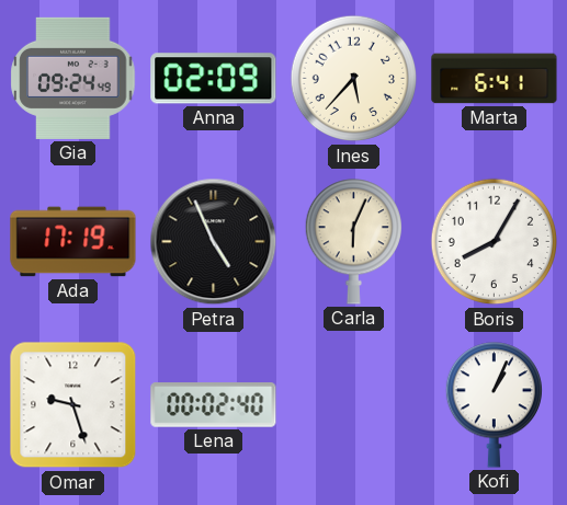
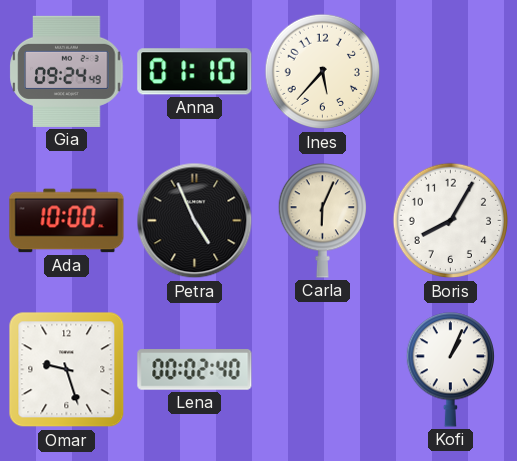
Anna: 02:09 -> 01:10
Marta: 6:41 -> none
Ada: 17:19 -> 10:00
